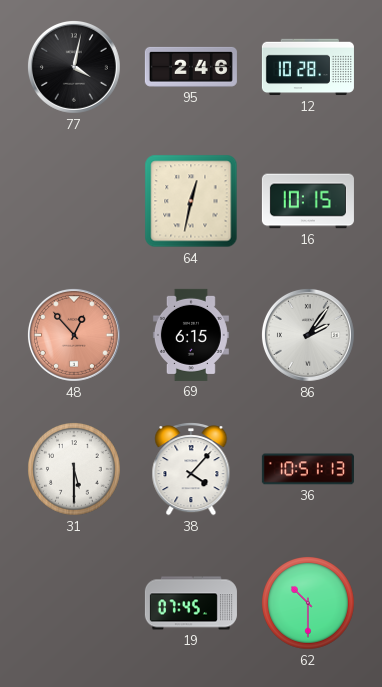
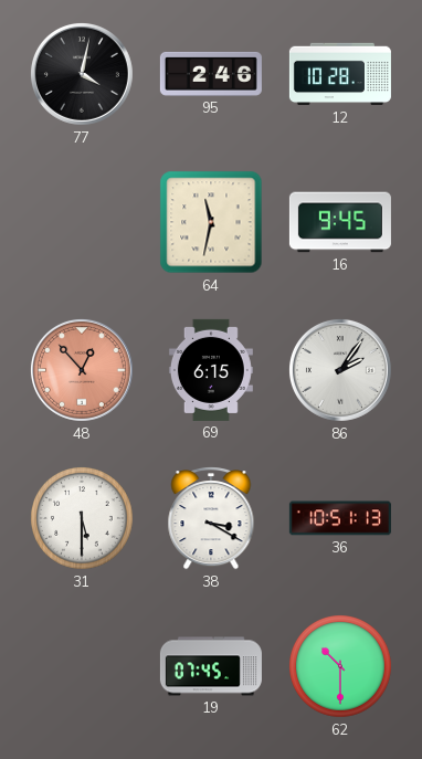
64: 12:32 -> 11:32
16: 10:15 -> 9:45
38: 4:07 -> 3:20
